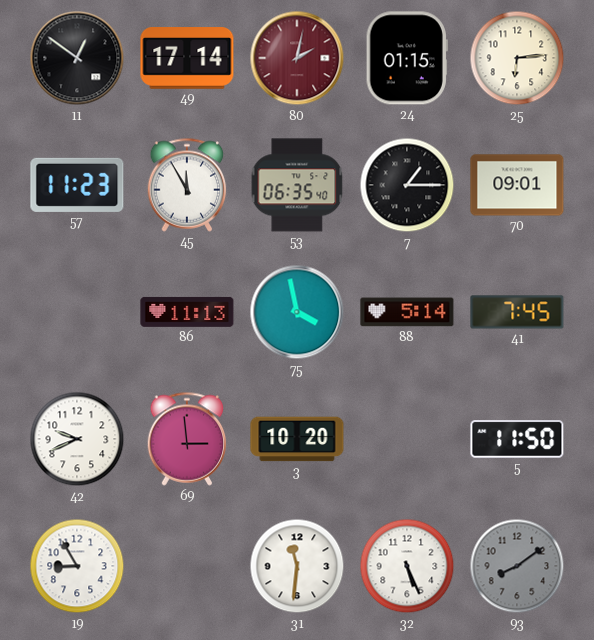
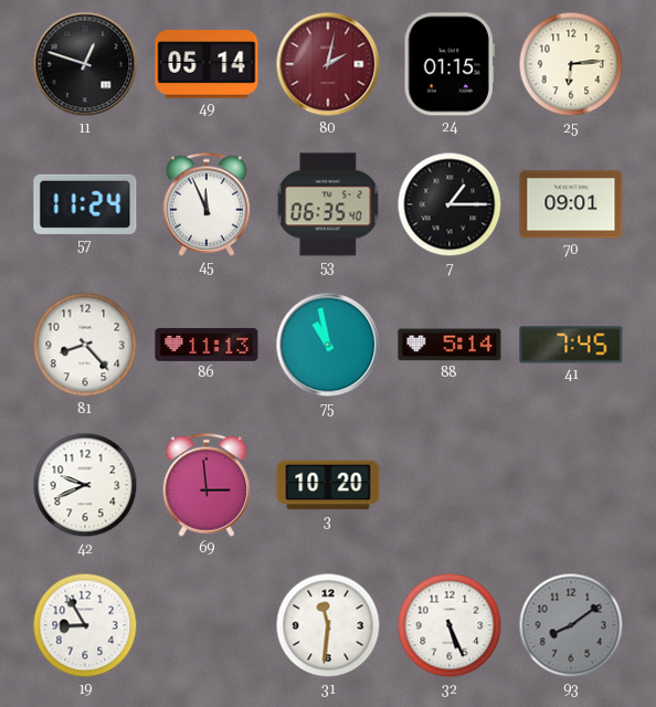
11: 12:51 -> 12:48
49: 17:14 -> 05:14
57: 11:23 -> 11:24
45: 11:55 -> 11:56
81: none -> 8:23
75: 3:58 -> 10:58
5: 11:50 -> none
